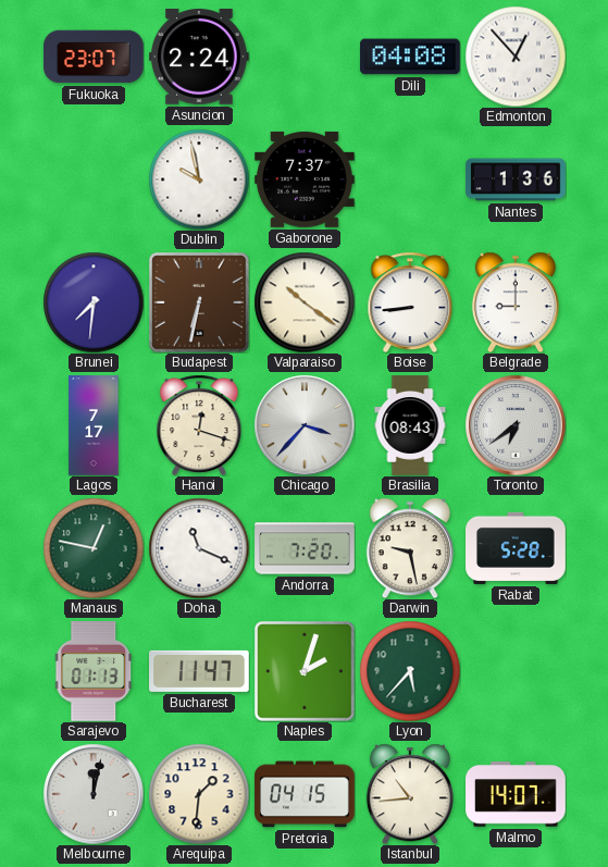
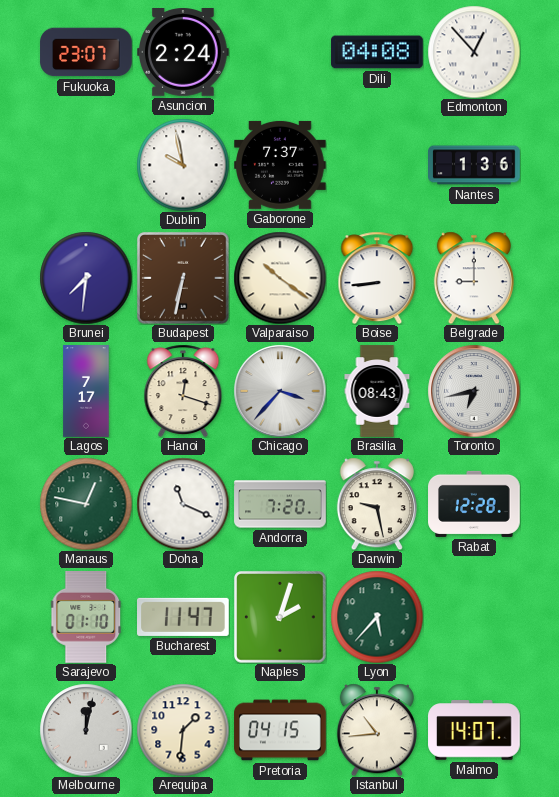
Toronto: 6:39 -> 6:43
Rabat: 5:28 -> 12:28
Sarajevo: 01:13 -> 01:10
